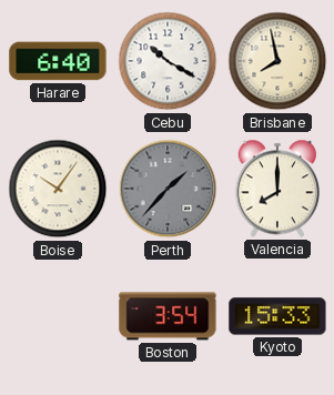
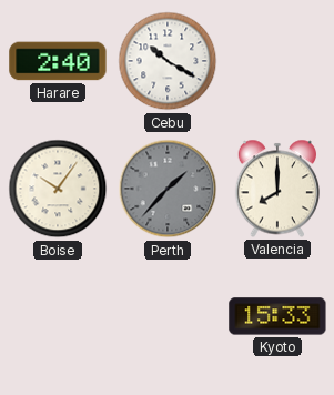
Harare: 6:40 -> 2:40
Brisbane: 7:58 -> none
Boston: 3:54 -> none
